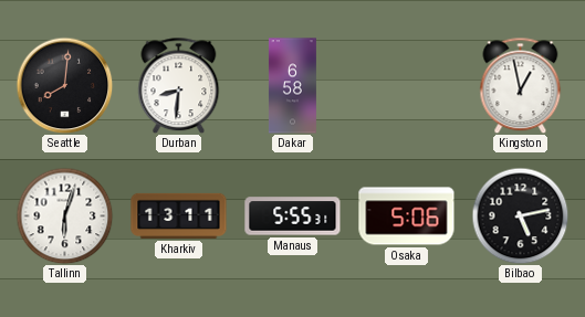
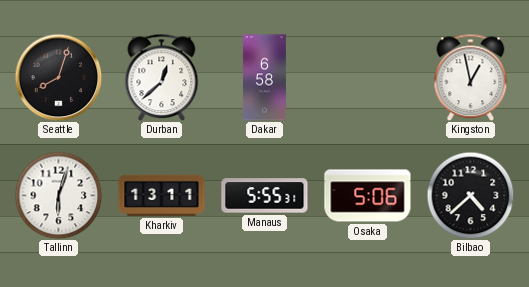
Seattle: 8:01 -> 8:03
Durban: 8:31 -> 12:38
Bilbao: 5:13 -> 4:38
